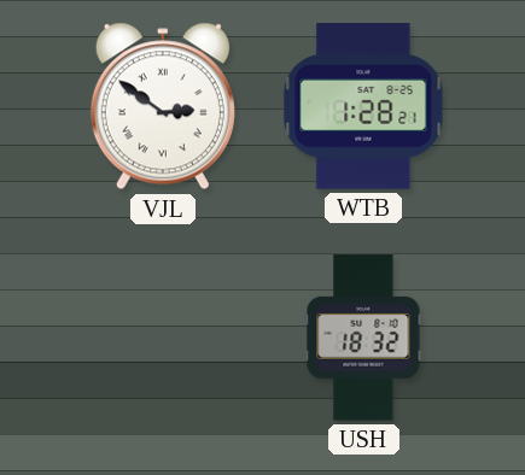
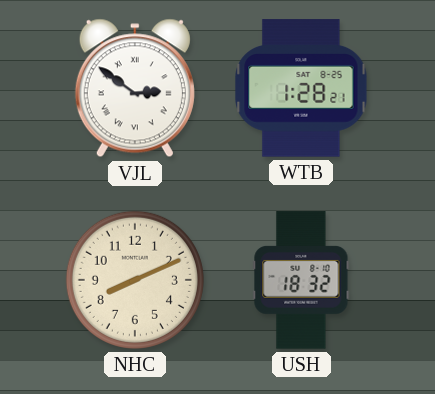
NHC: none -> 8:11
